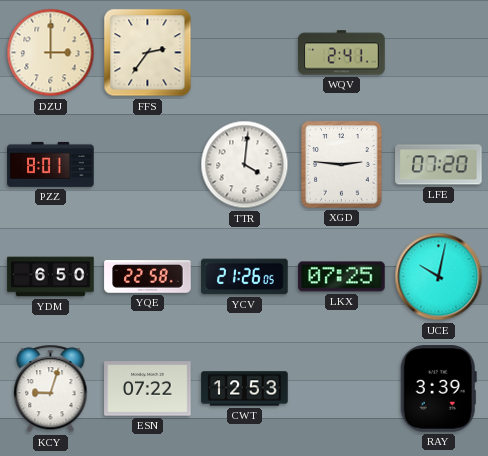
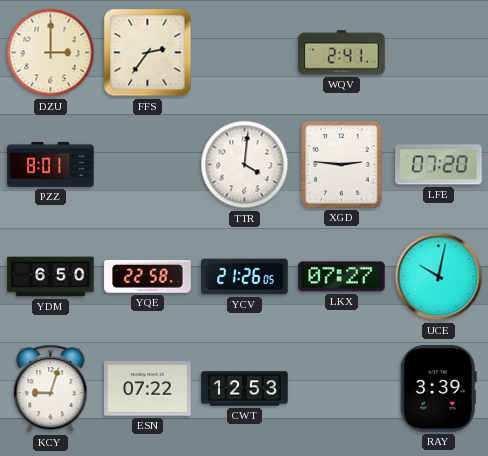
LKX: 07:25 -> 07:27
